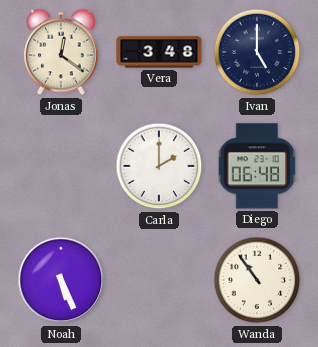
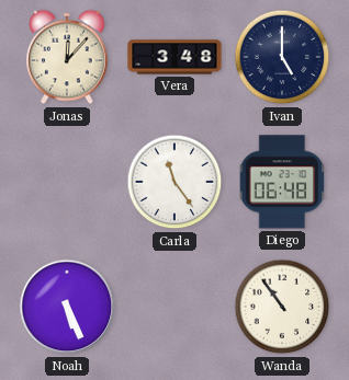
Jonas: 12:21 -> 12:07
Carla: 2:00 -> 11:24
